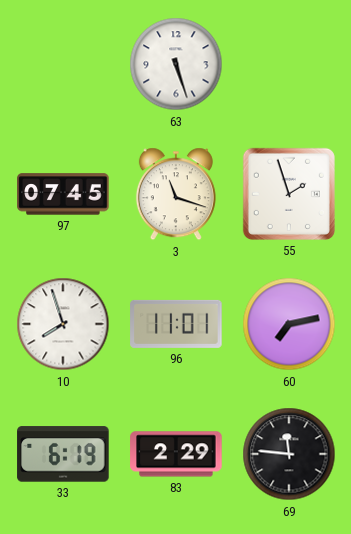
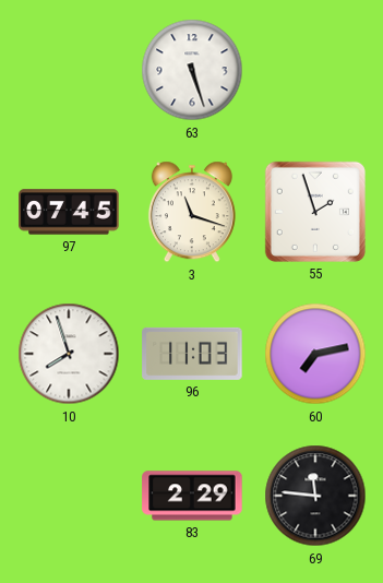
96: 11:01 -> 11:03
33: 6:19 -> none
